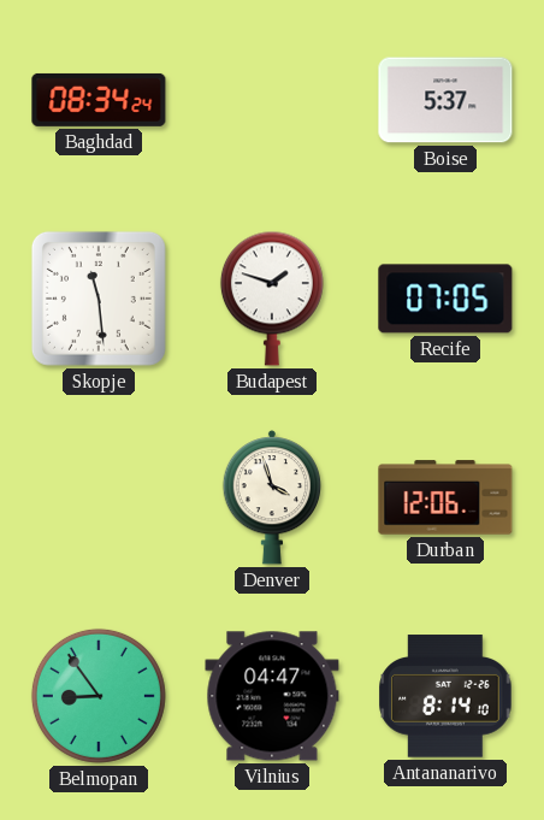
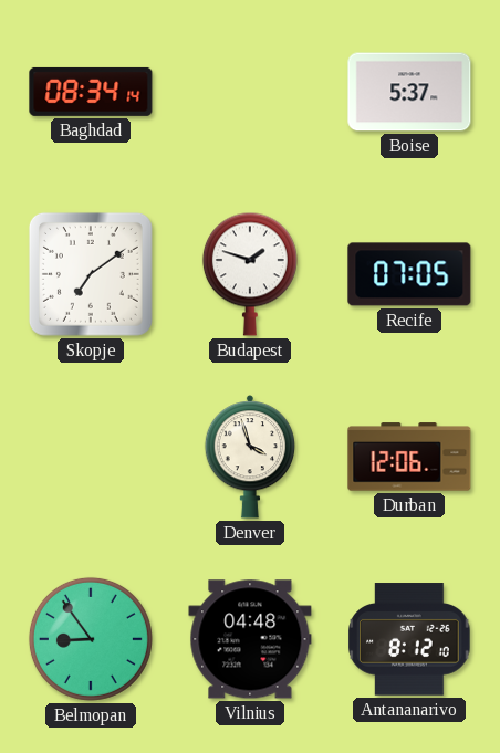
Baghdad: 08:34:24 -> 08:34:14
Skopje: 11:29 -> 7:09
Vilnius: 04:47 -> 04:48
Antananarivo: 8:14 -> 8:12
